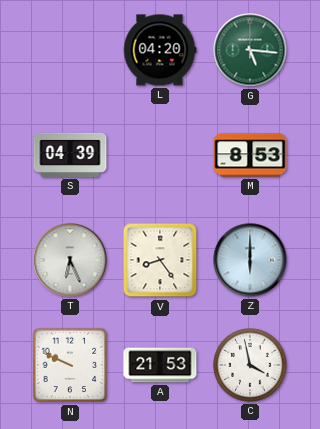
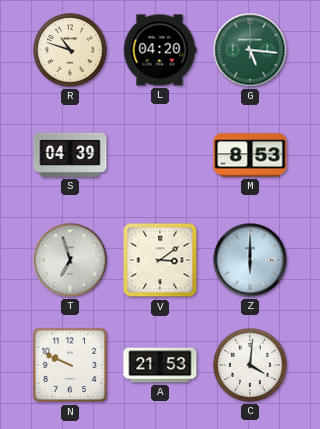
R: none -> 10:48
T: 6:26 -> 6:57
V: 8:24 -> 3:09
C: 3:58 -> 4:01
